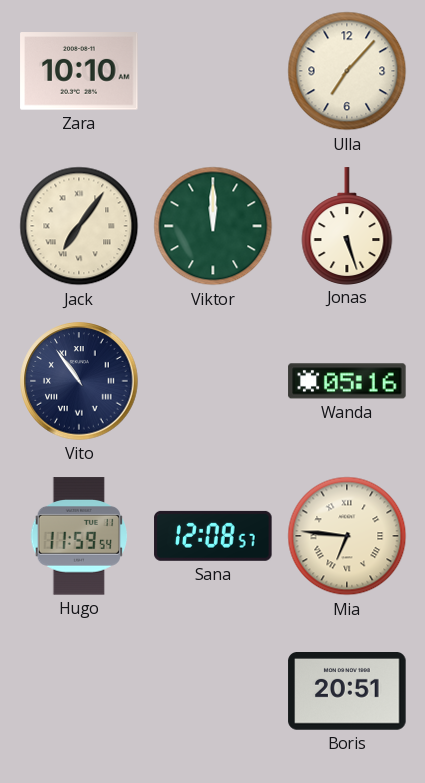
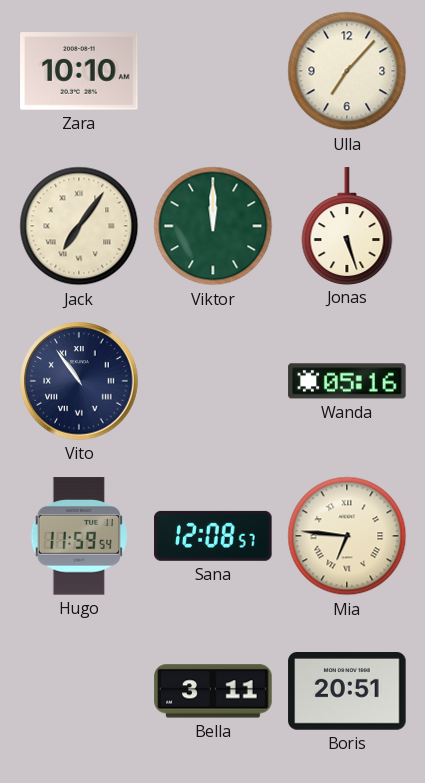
Bella: none -> 3:11
